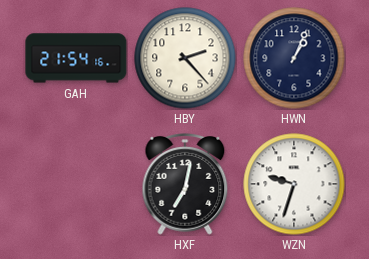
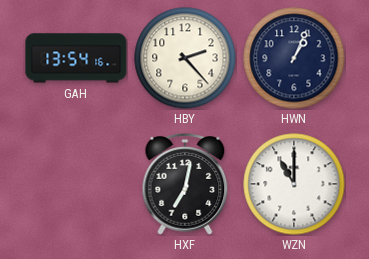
GAH: 21:54 -> 13:54
WZN: 9:33 -> 11:00
